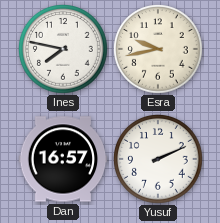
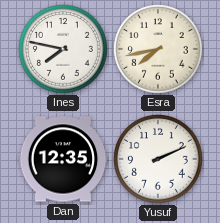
Esra: 9:43 -> 7:43
Dan: 16:57 -> 12:35
